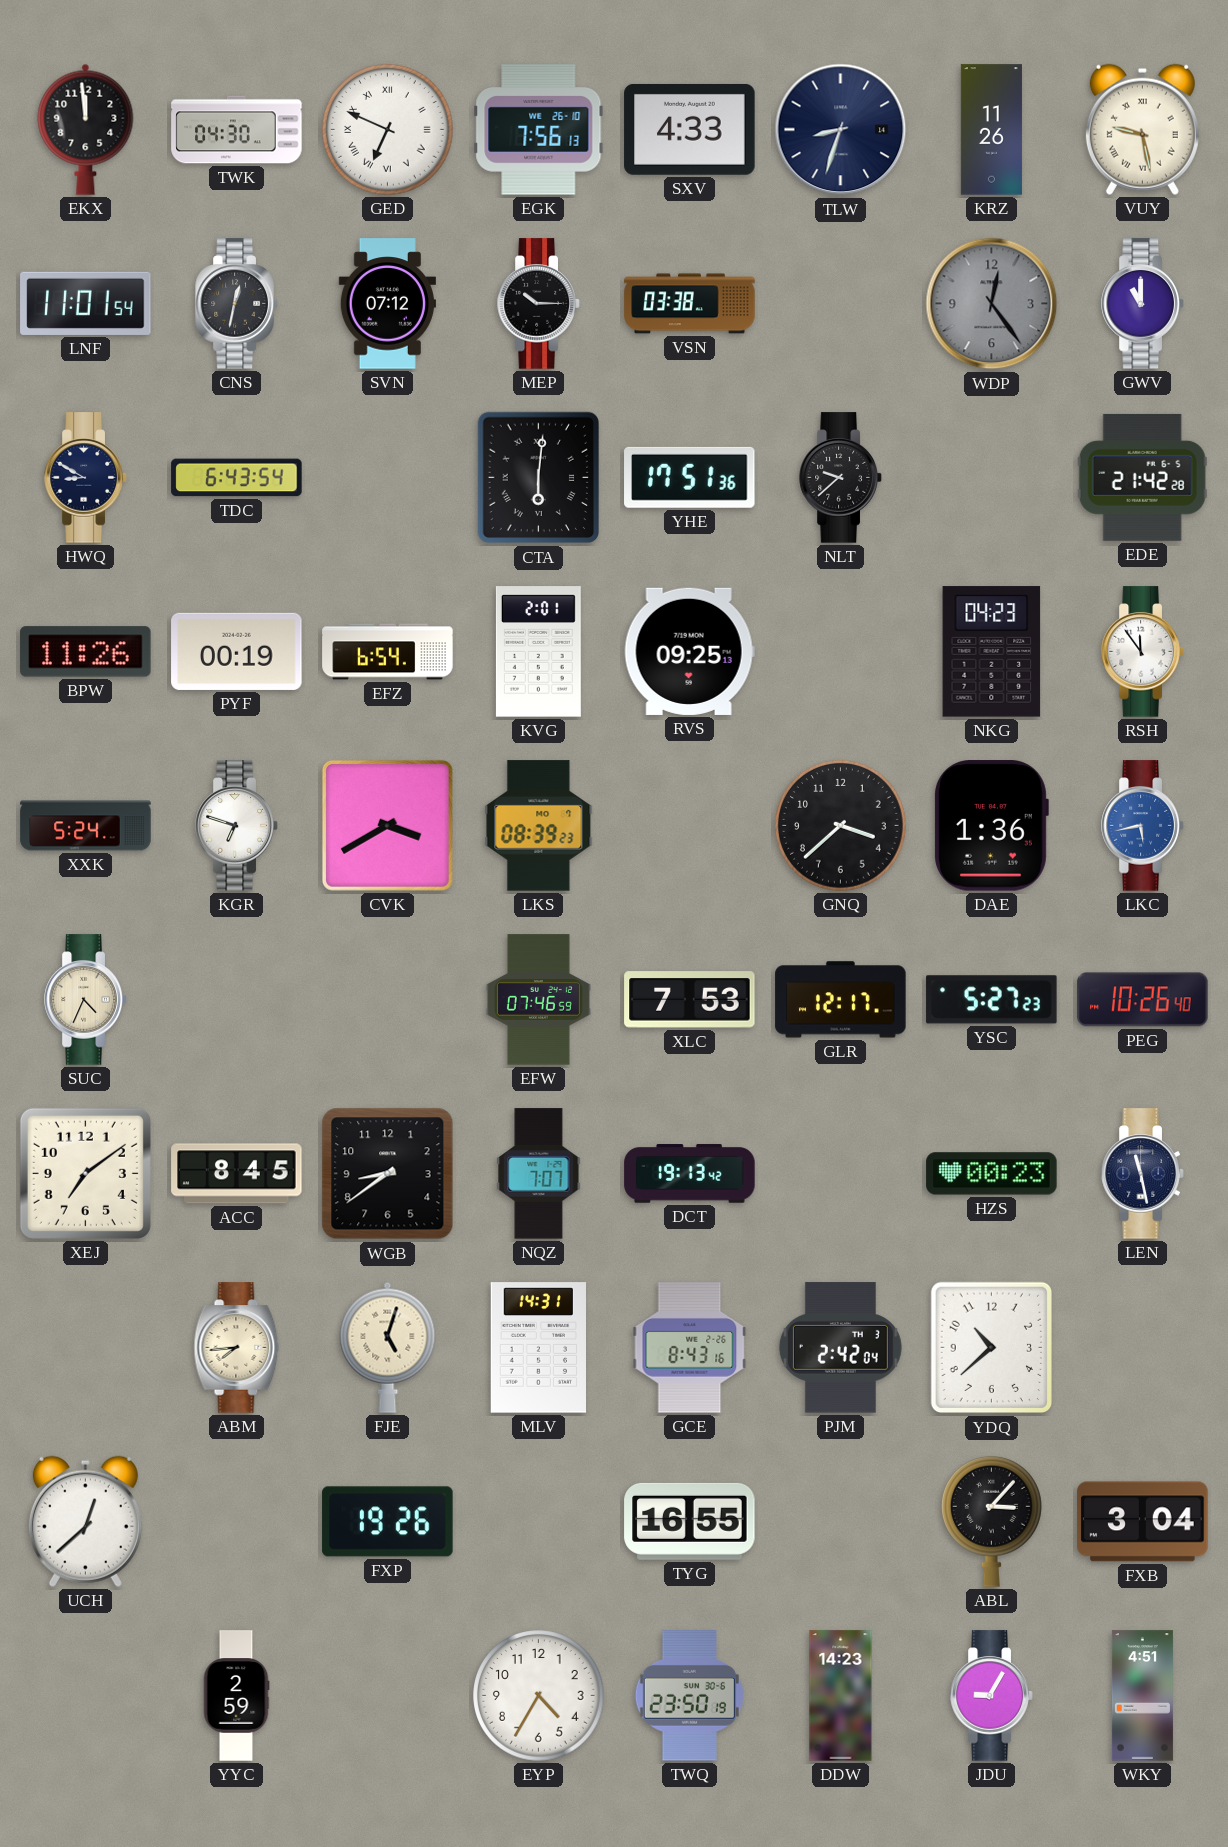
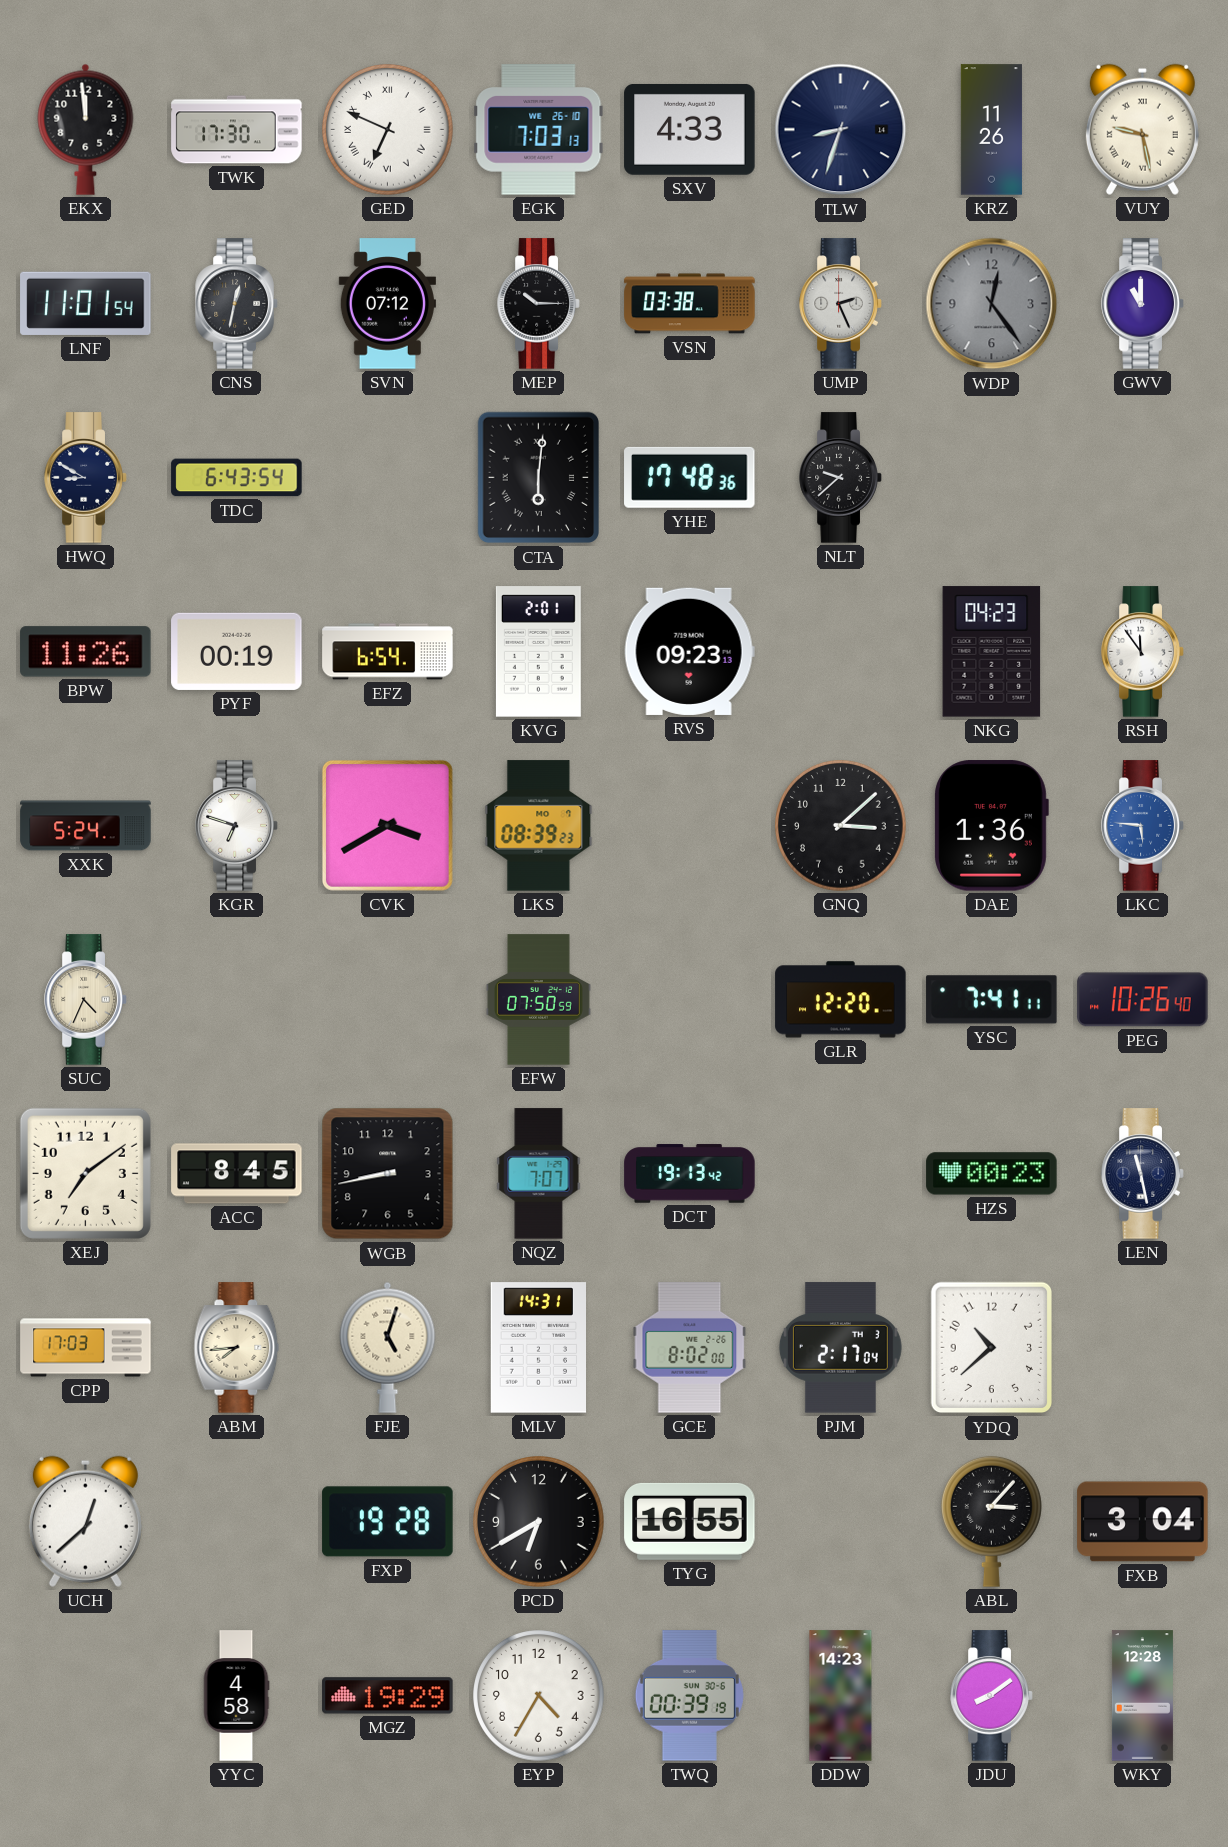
TWK: 04:30 -> 17:30
EGK: 7:56 -> 7:03
UMP: none -> 2:26
YHE: 17:51 -> 17:48
EDE: 21:42 -> none
RVS: 09:25 -> 09:23
GNQ: 3:38 -> 3:08
LKC: 5:43 -> 5:46
EFW: 07:46 -> 07:50
XLC: 7:53 -> none
GLR: 12:17 -> 12:20
YSC: 5:27 -> 7:41
WGB: 8:39 -> 8:43
CPP: none -> 17:03
GCE: 8:43 -> 8:02
PJM: 2:42 -> 2:17
FXP: 19:26 -> 19:28
PCD: none -> 6:40
YYC: 2:59 -> 4:58
MGZ: none -> 19:29
TWQ: 23:50 -> 00:39
JDU: 9:05 -> 8:09
WKY: 4:51 -> 12:28
